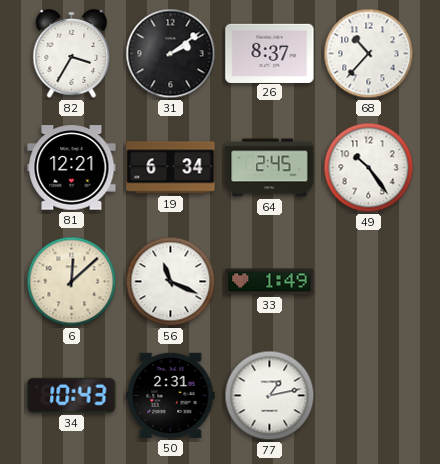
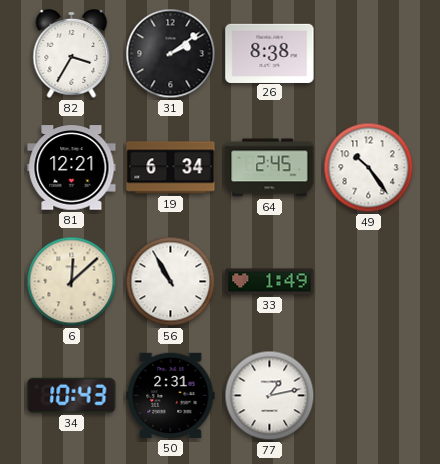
26: 8:37 -> 8:38
68: 10:37 -> none
56: 11:19 -> 10:55
